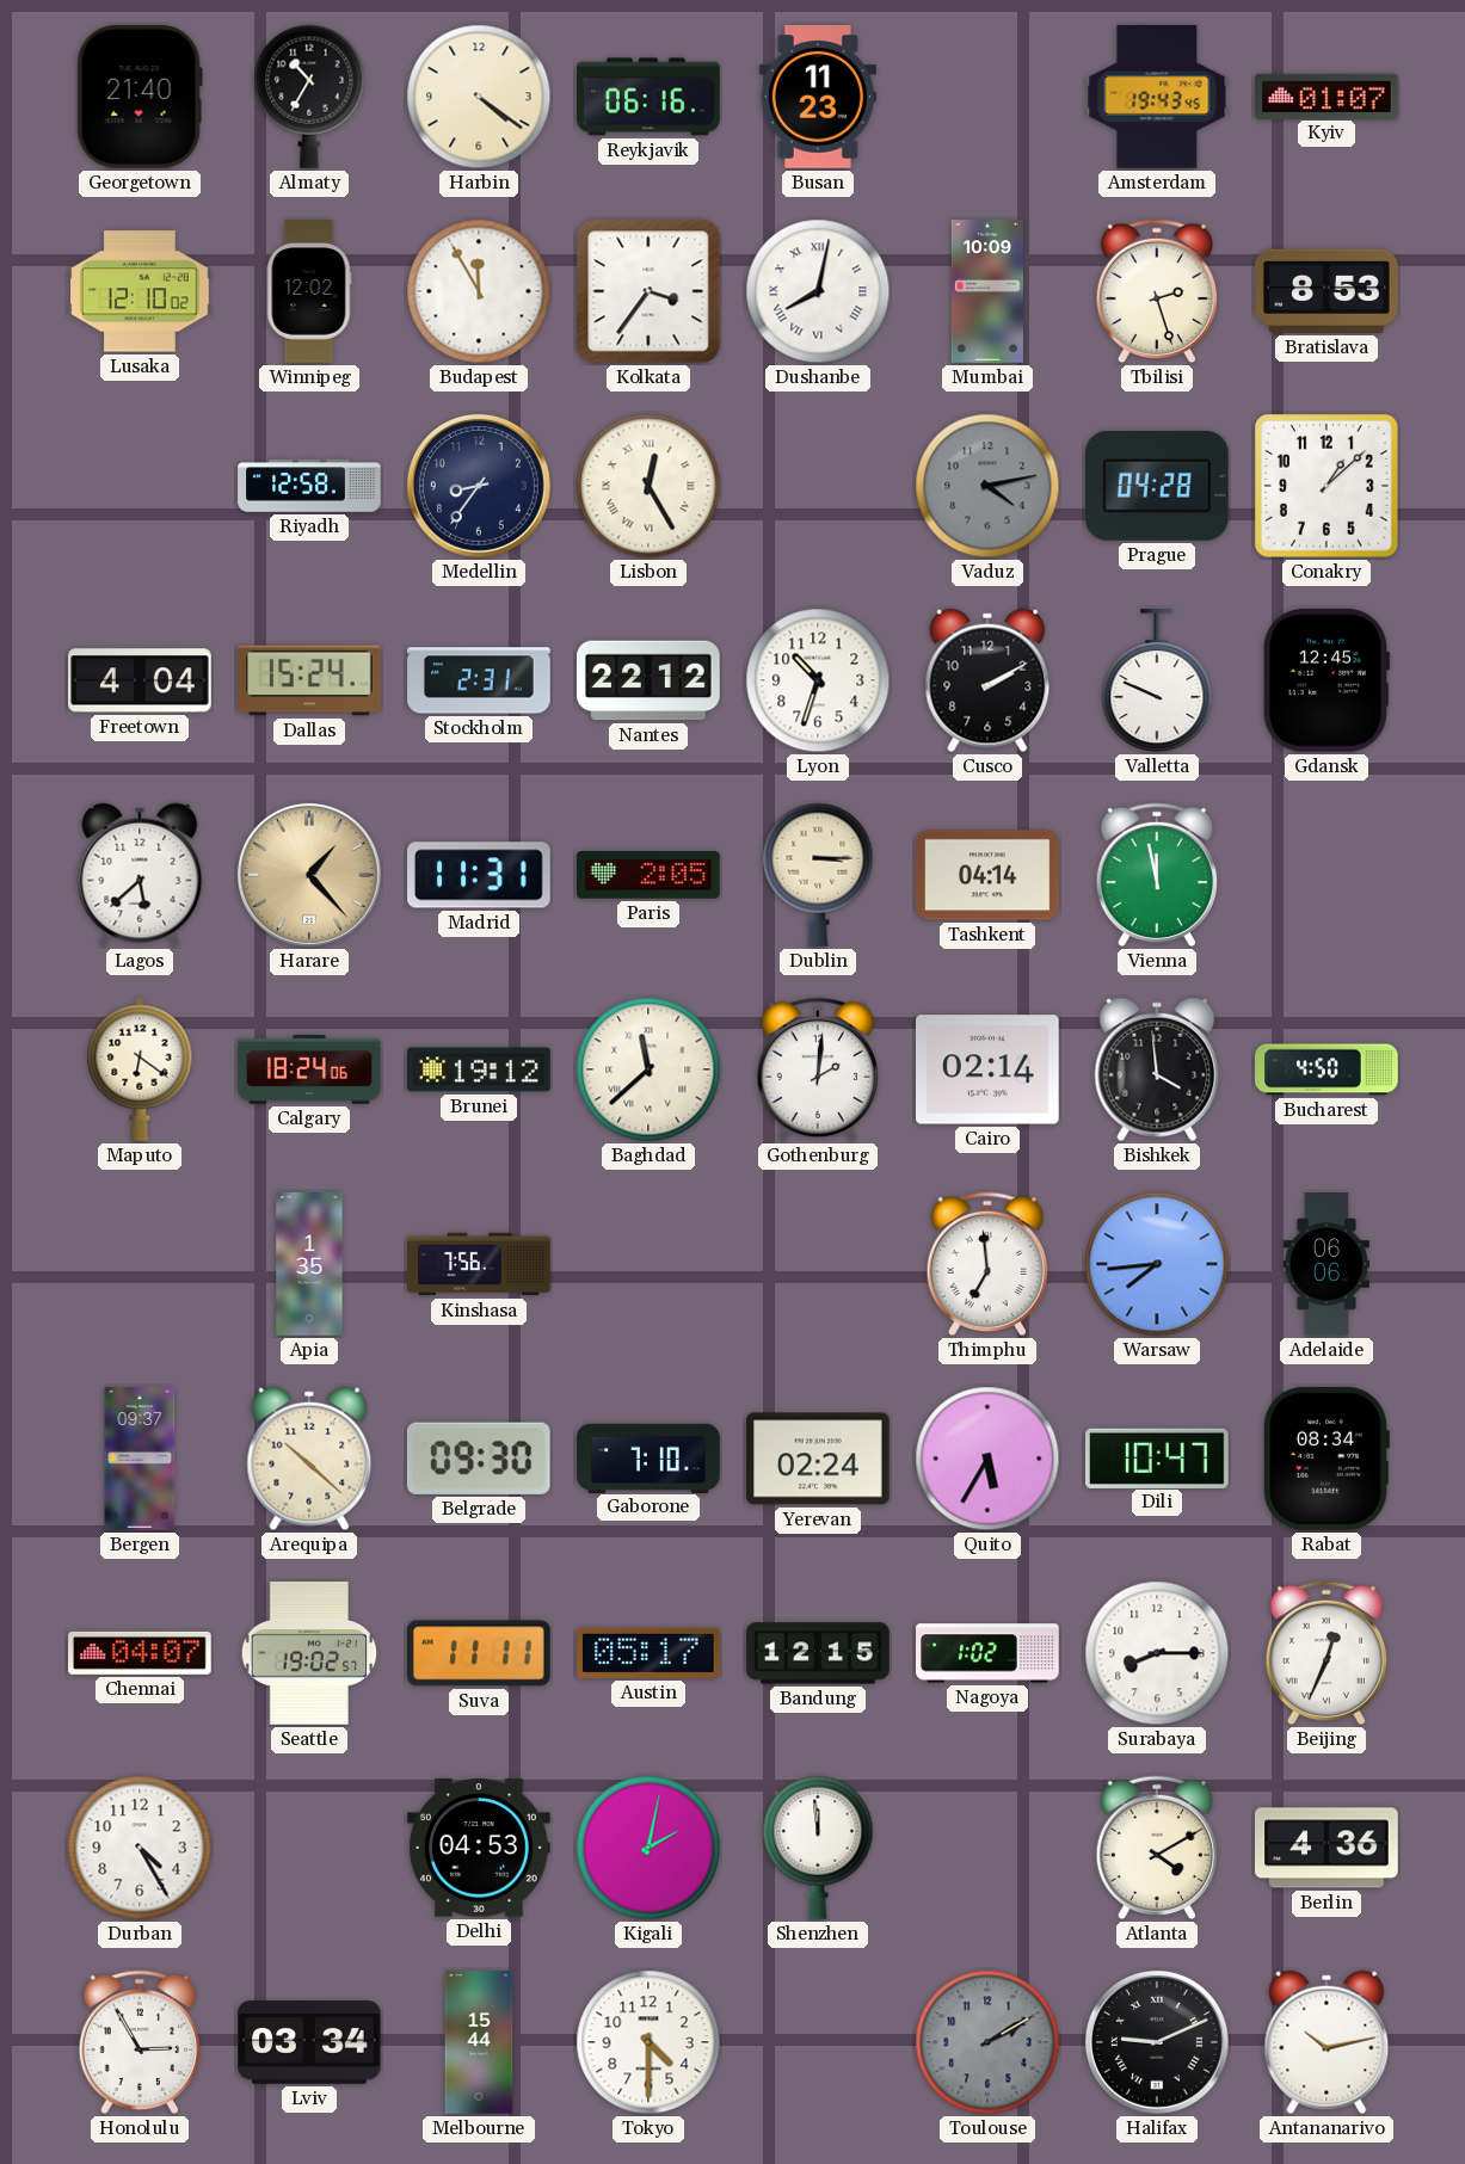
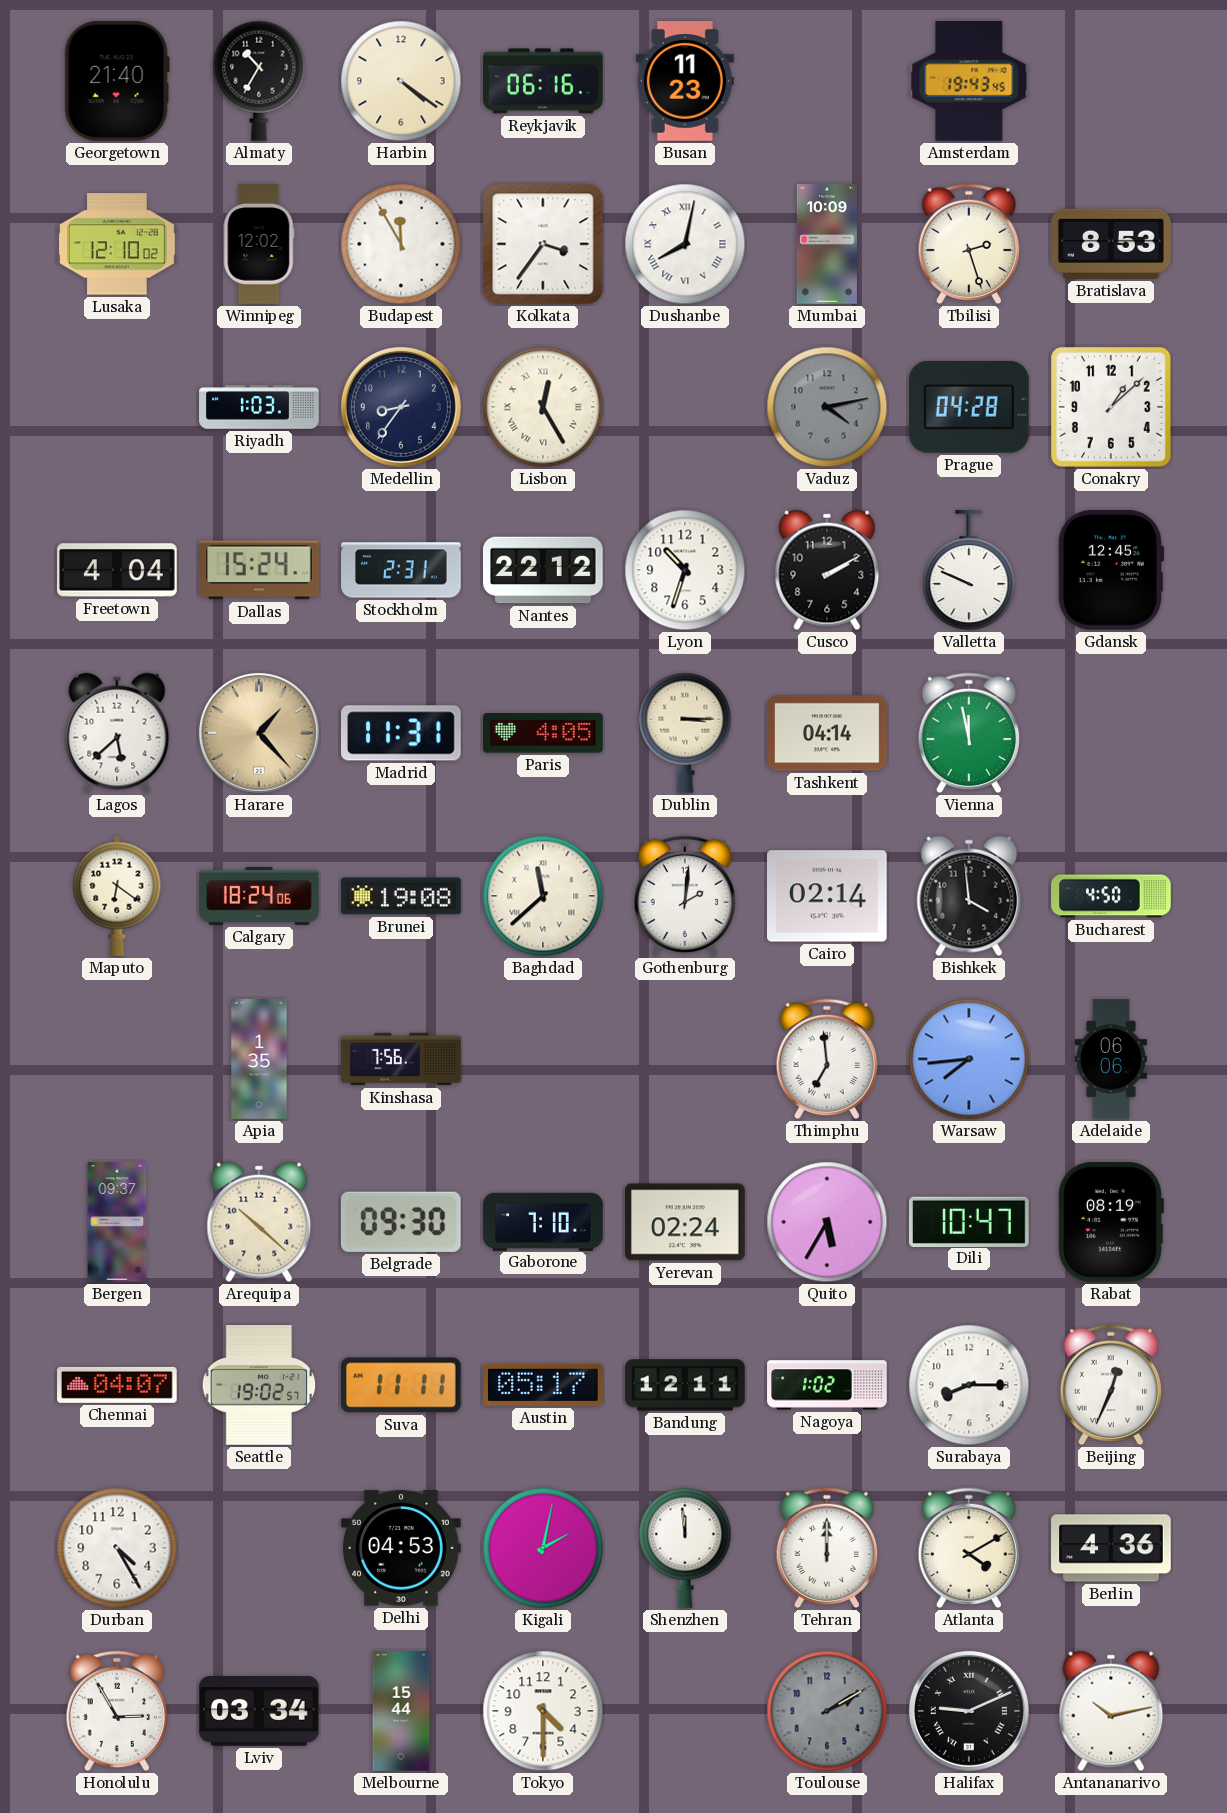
Kyiv: 01:07 -> none
Riyadh: 12:58 -> 1:03
Paris: 2:05 -> 4:05
Brunei: 19:12 -> 19:08
Rabat: 08:34 -> 08:19
Bandung: 12:15 -> 12:11
Tehran: none -> 12:00
